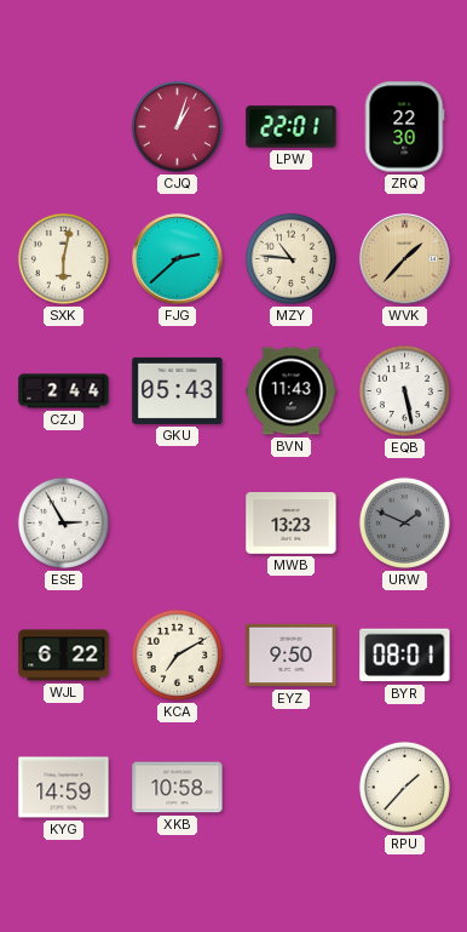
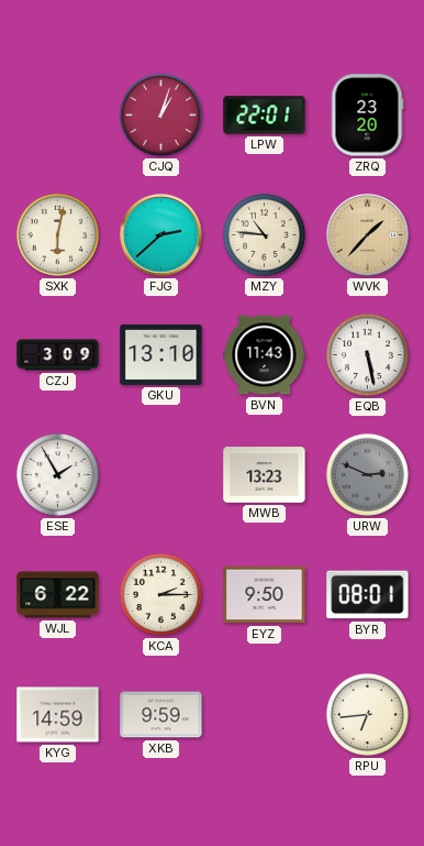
ZRQ: 22:30 -> 23:20
CZJ: 2:44 -> 3:09
GKU: 05:43 -> 13:10
ESE: 2:55 -> 1:55
URW: 1:49 -> 2:49
KCA: 7:10 -> 2:15
XKB: 10:58 -> 9:59
RPU: 1:37 -> 6:44
